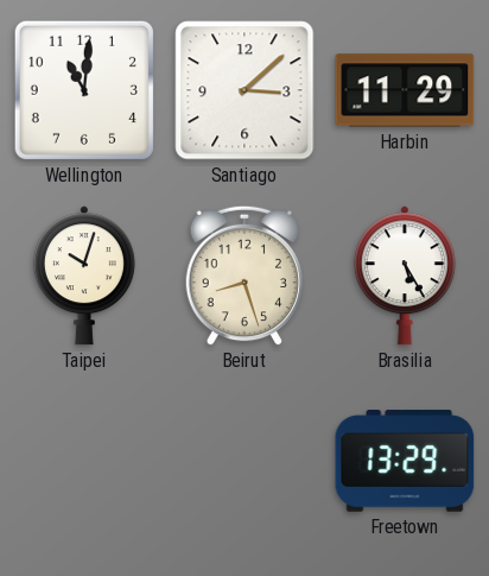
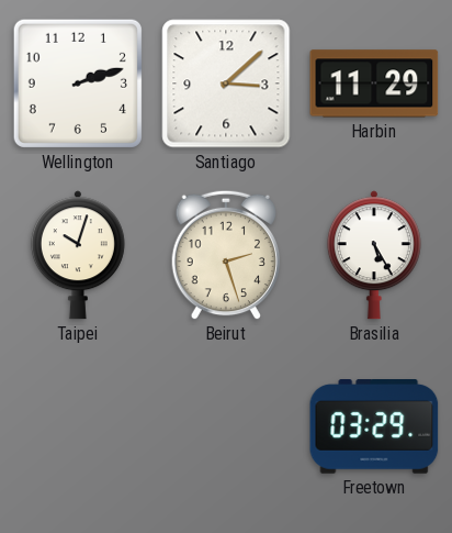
Wellington: 11:01 -> 2:12
Beirut: 8:27 -> 2:27
Freetown: 13:29 -> 03:29
